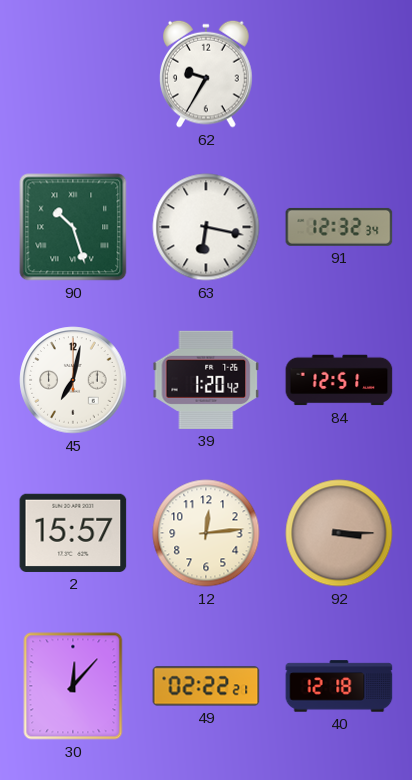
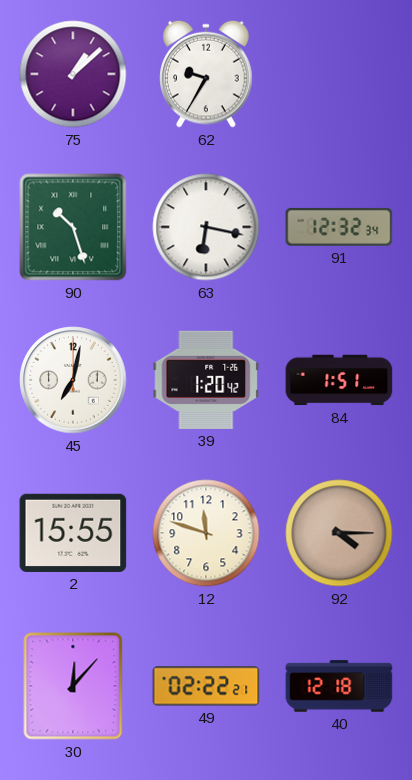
75: none -> 1:08
84: 12:51 -> 1:51
2: 15:57 -> 15:55
12: 12:14 -> 11:48
92: 3:15 -> 4:15
